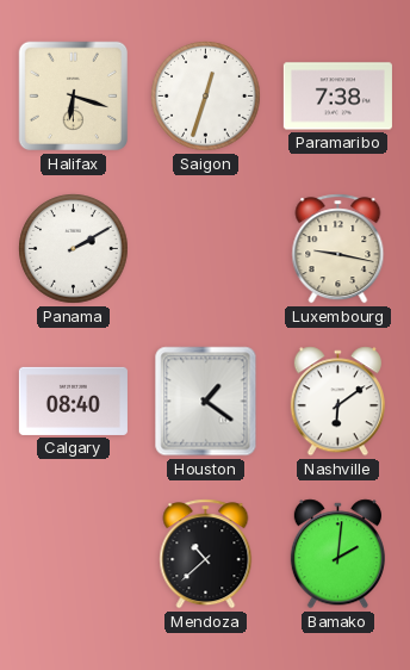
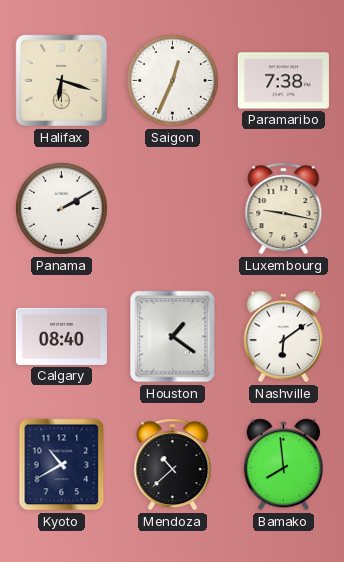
Saigon: 12:33 -> 12:34
Kyoto: none -> 10:40
Bamako: 2:01 -> 7:59
